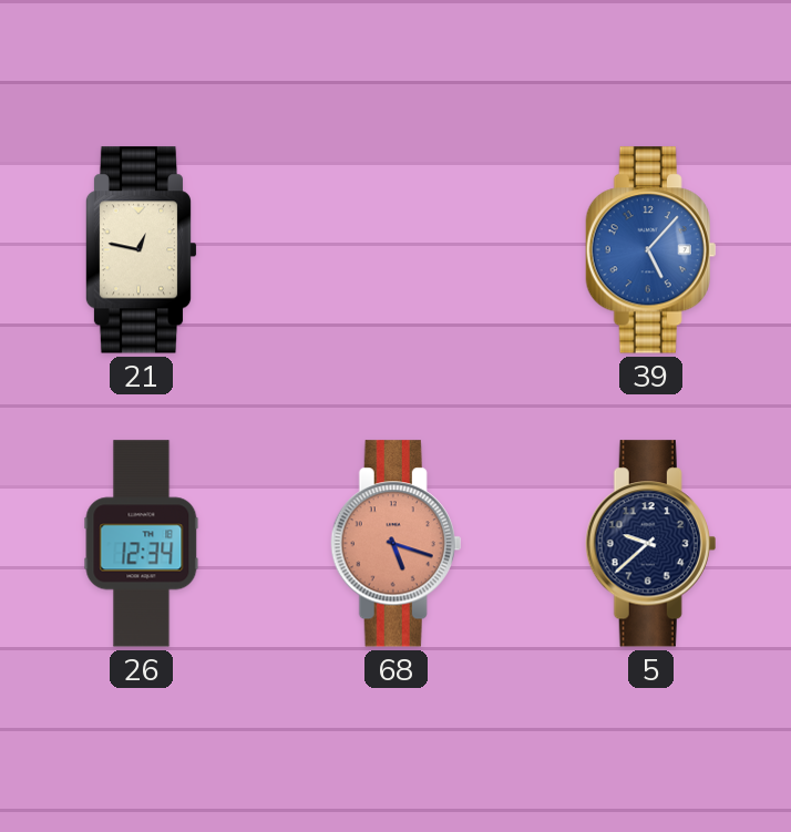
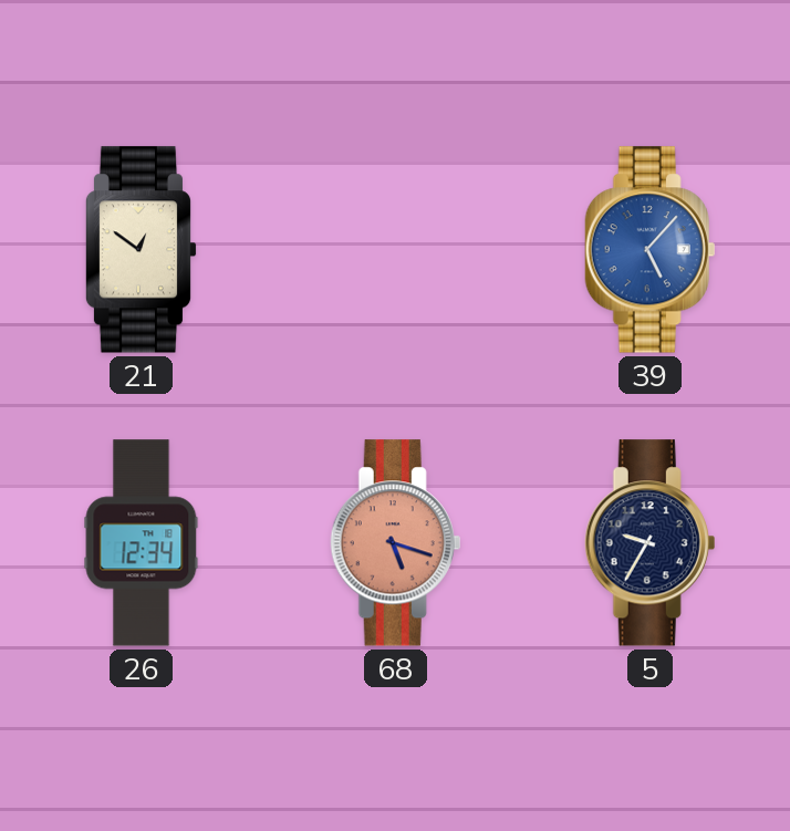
21: 12:47 -> 12:51
5: 9:38 -> 9:35
